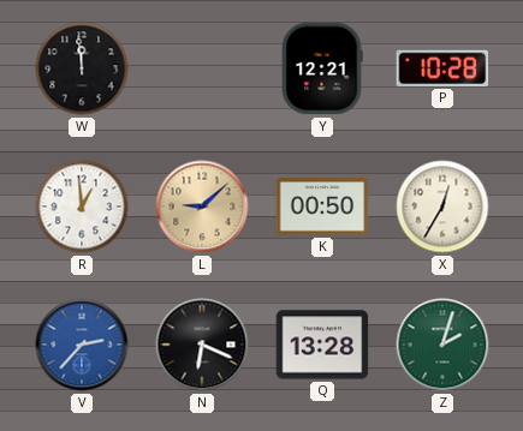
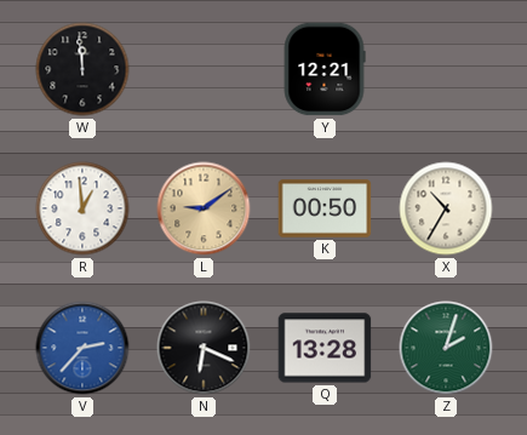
P: 10:28 -> none
L: 9:08 -> 9:09
X: 12:35 -> 10:35
